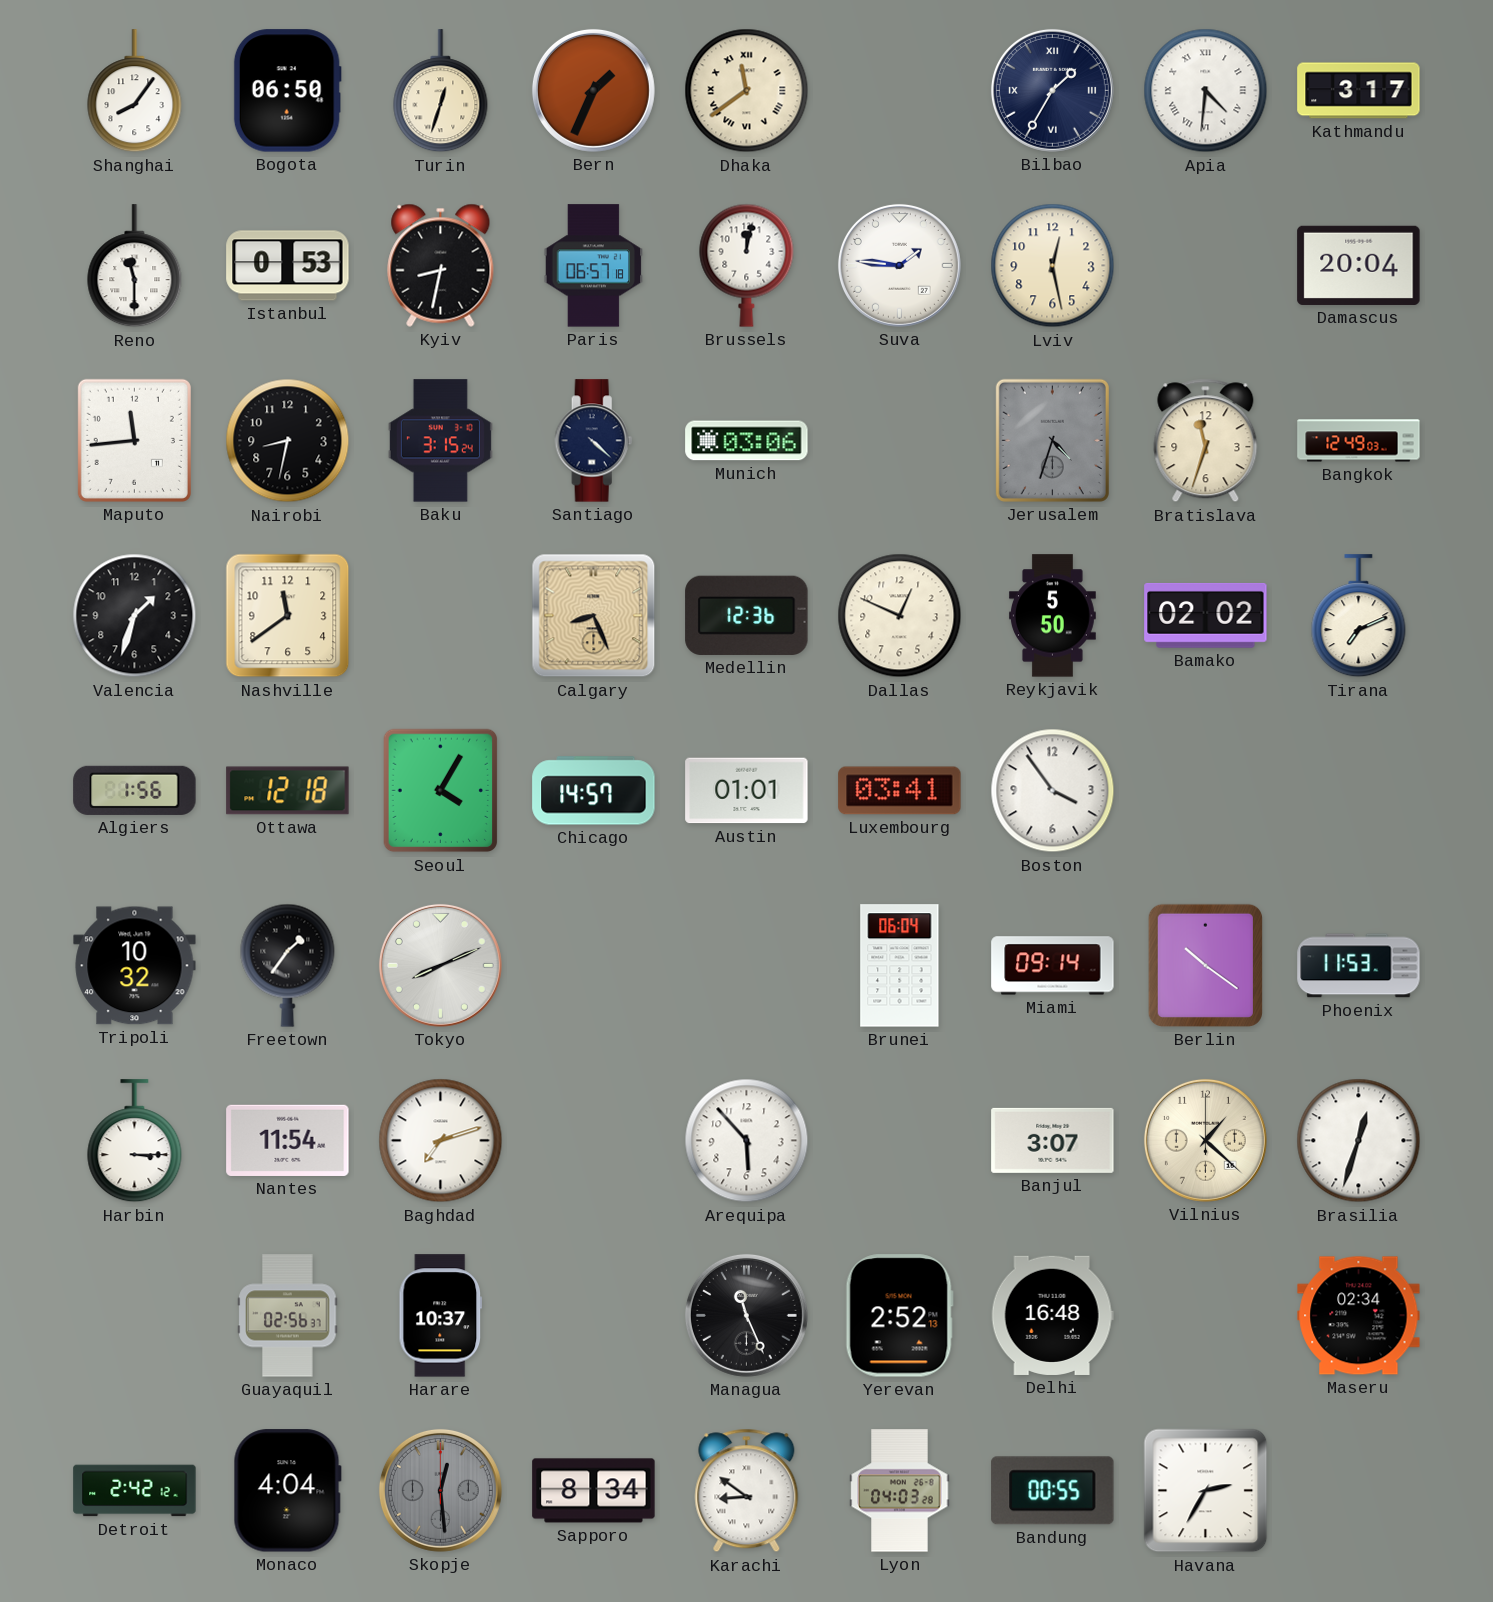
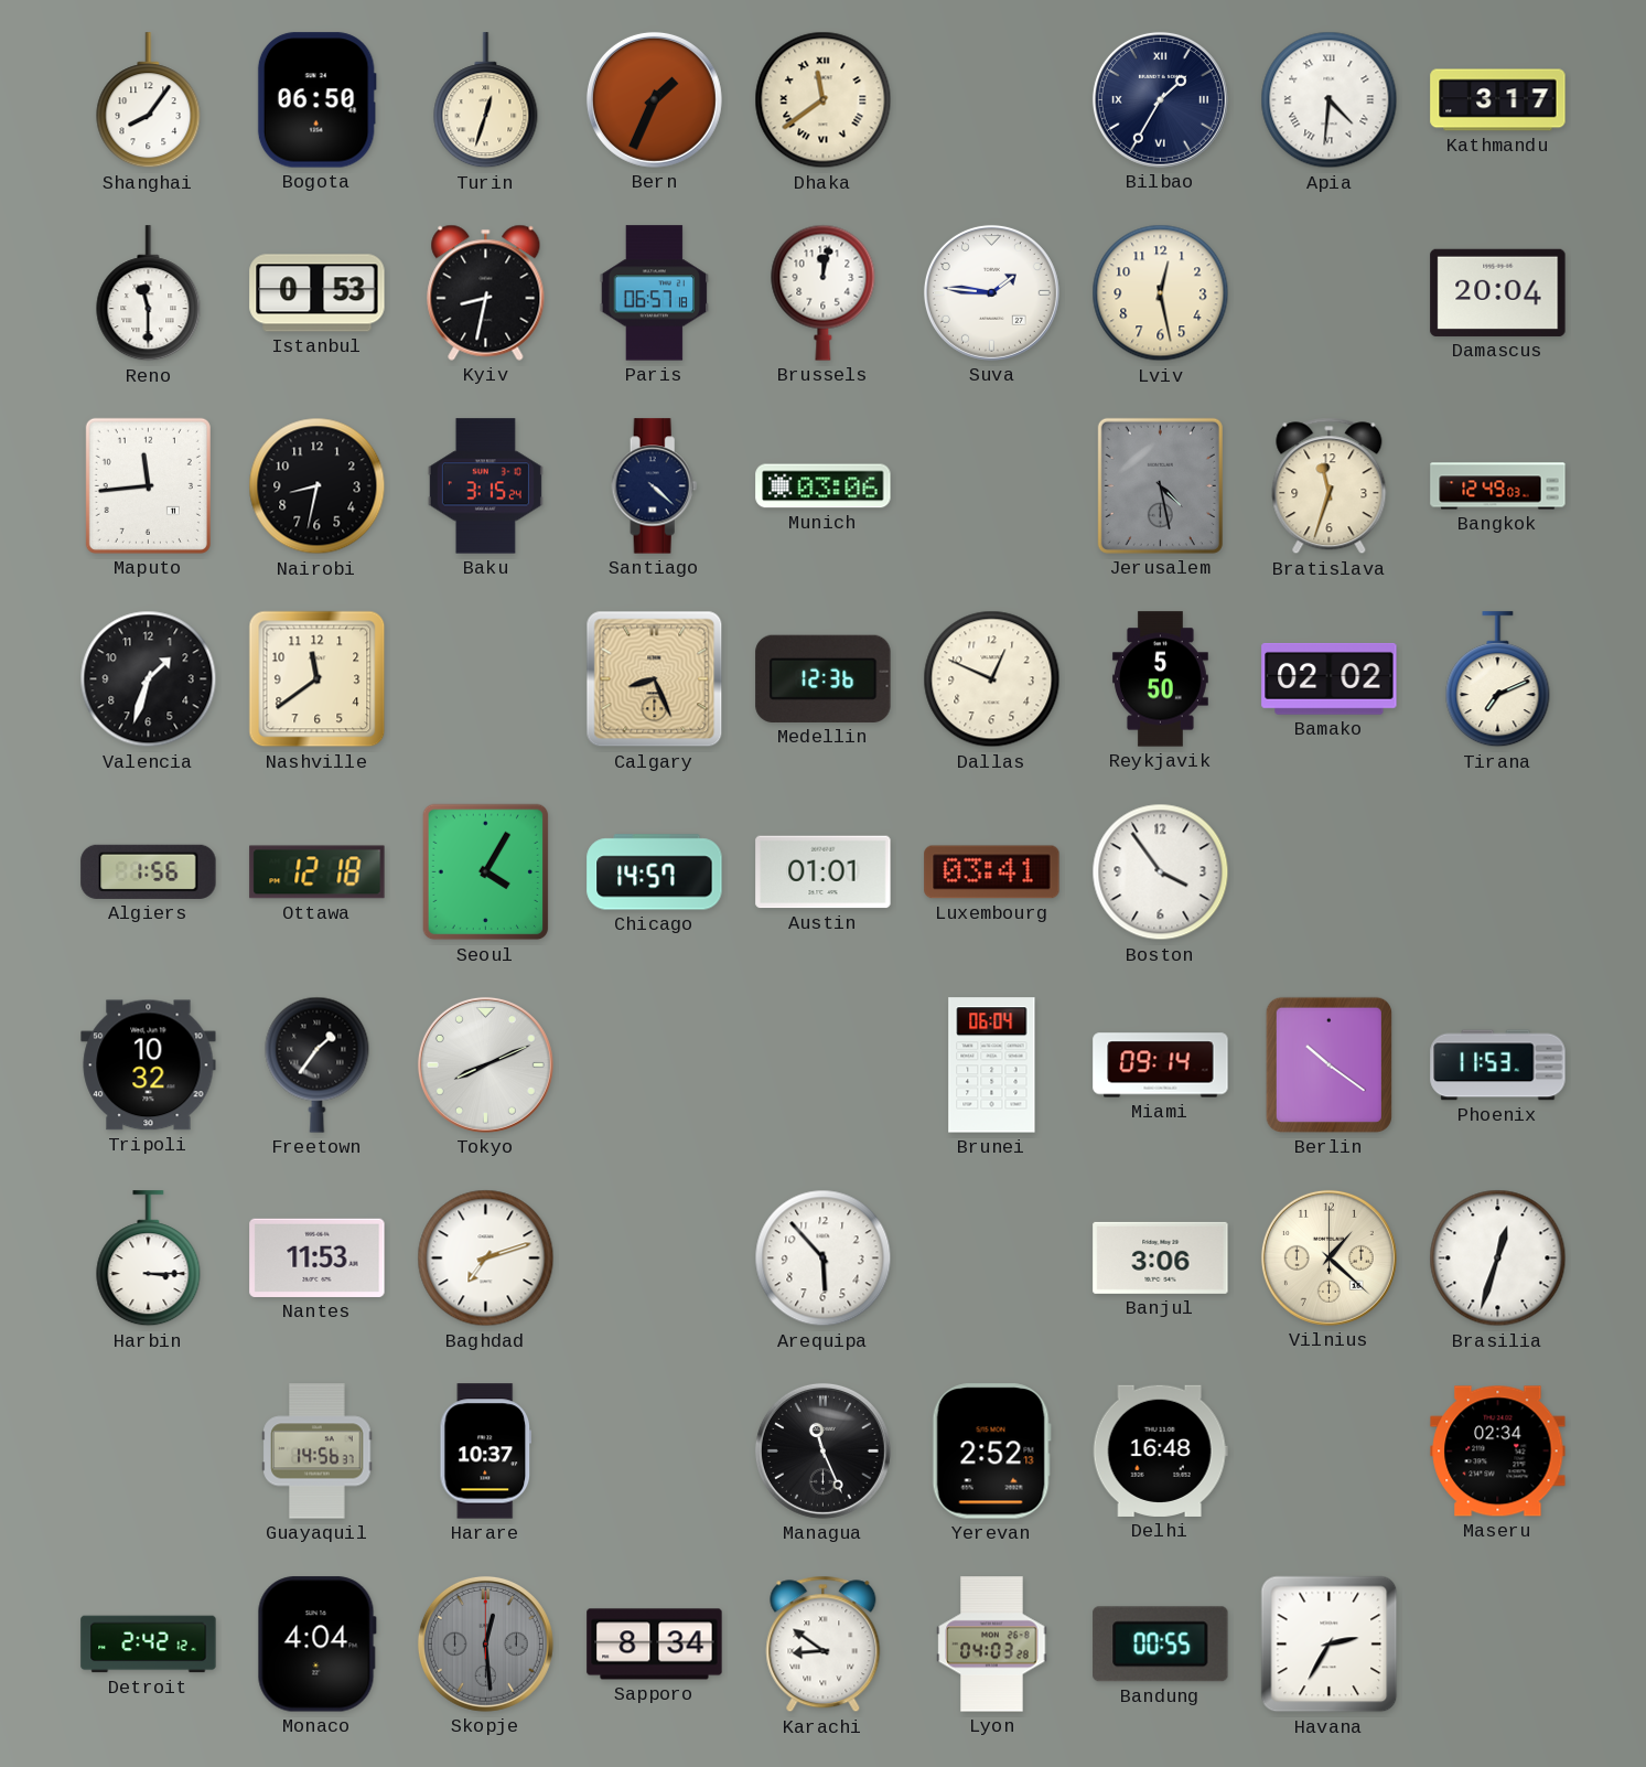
Jerusalem: 4:33 -> 4:28
Nantes: 11:54 -> 11:53
Banjul: 3:07 -> 3:06
Guayaquil: 02:56 -> 14:56
